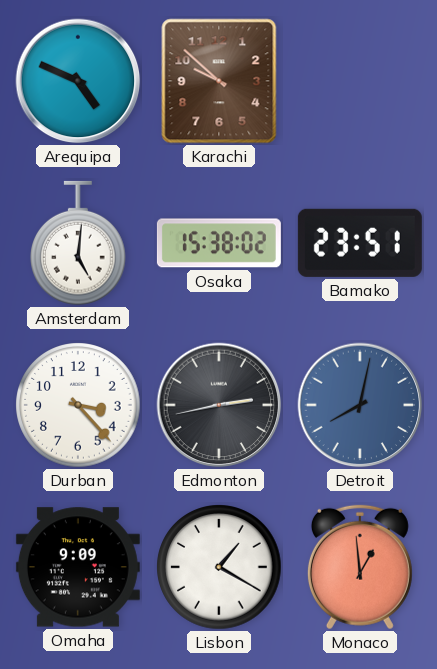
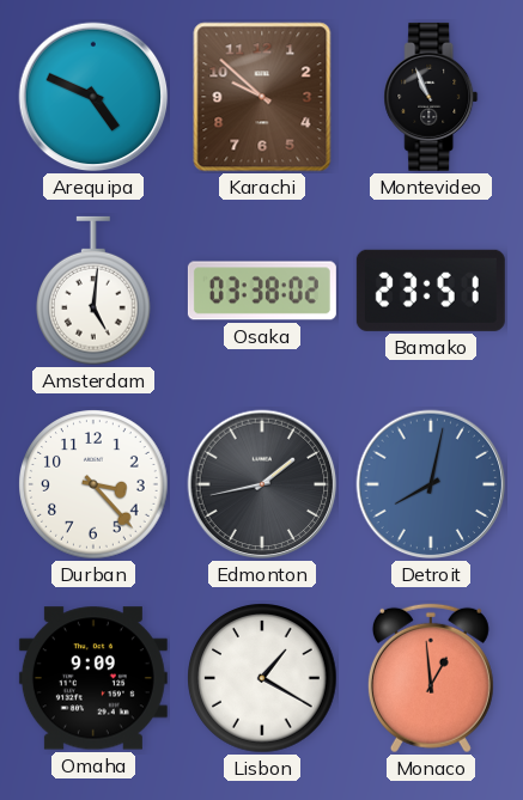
Montevideo: none -> 10:56
Osaka: 15:38 -> 03:38
Edmonton: 2:43 -> 1:43
